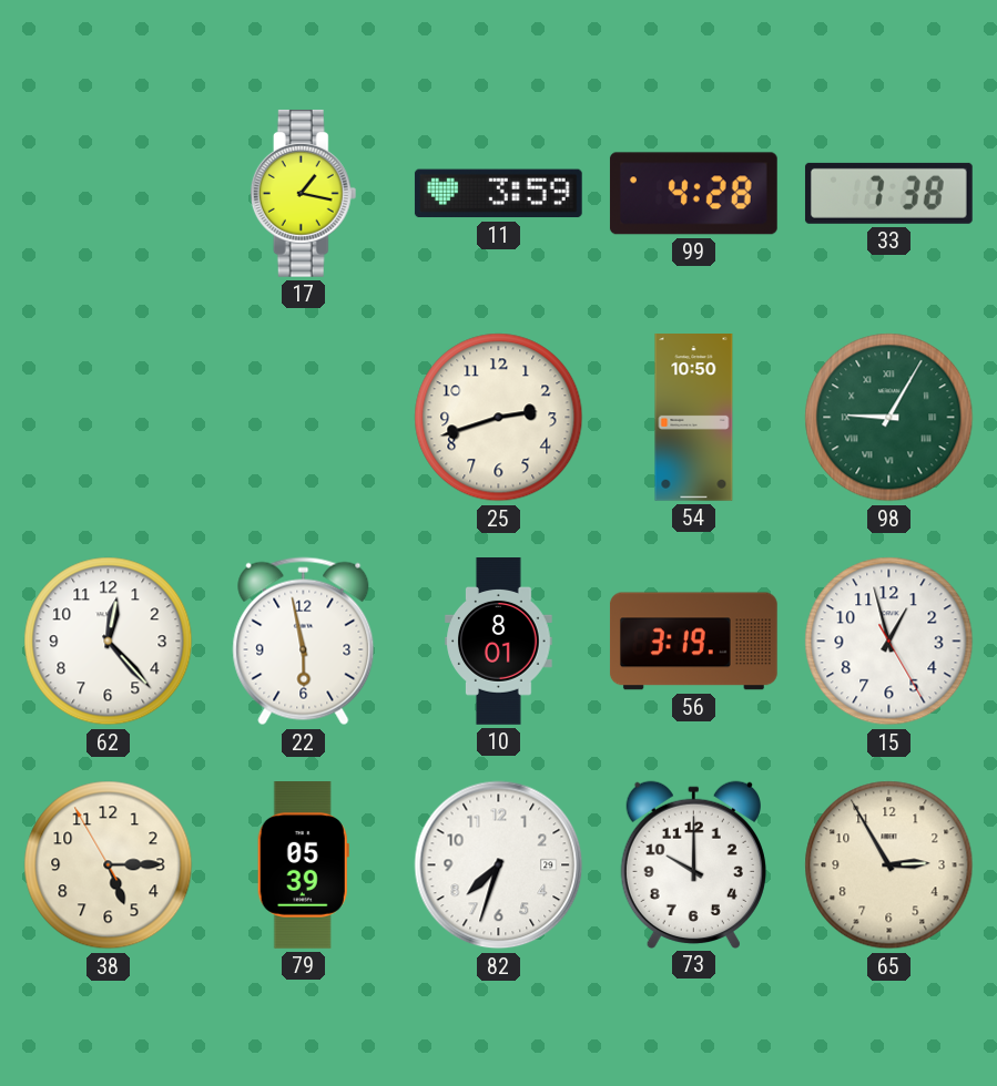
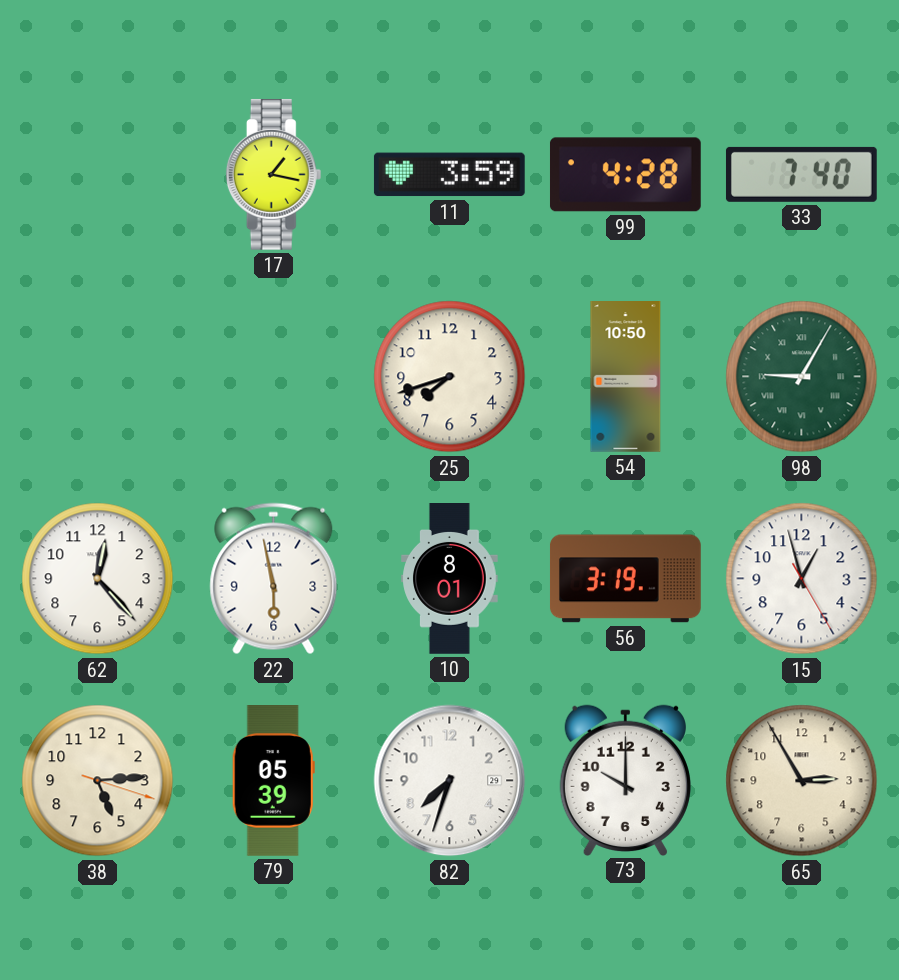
33: 7:38 -> 7:40
25: 2:42 -> 7:42
38: 5:14:55 -> 5:14:18
